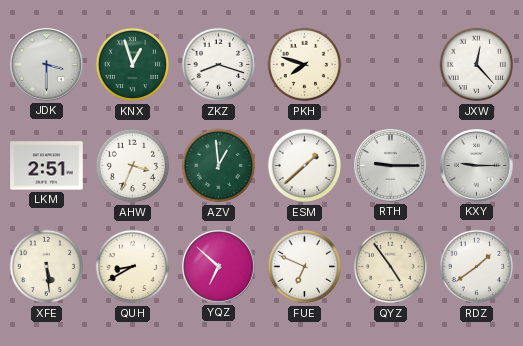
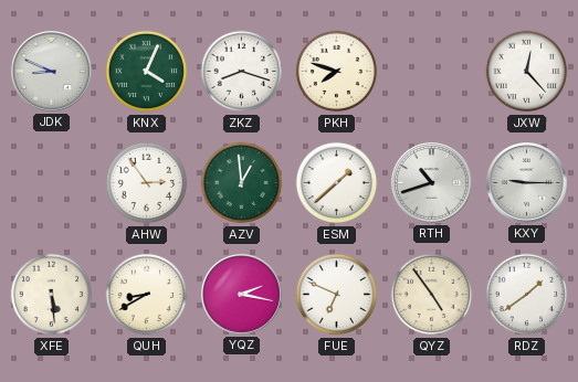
JDK: 3:30 -> 8:49
KNX: 12:57 -> 4:04
LKM: 2:51 -> none
AHW: 3:34 -> 2:54
RTH: 9:15 -> 10:42
YQZ: 6:52 -> 2:17
